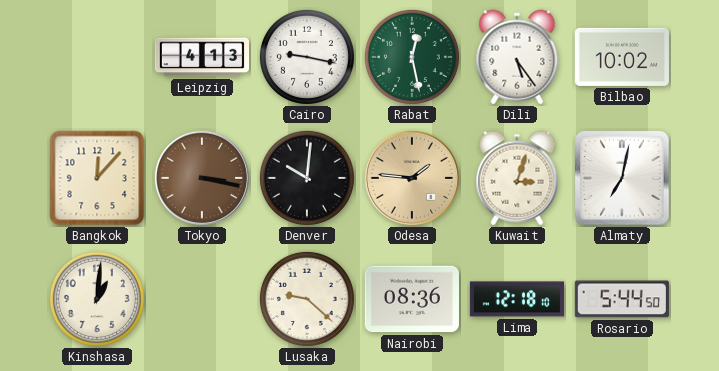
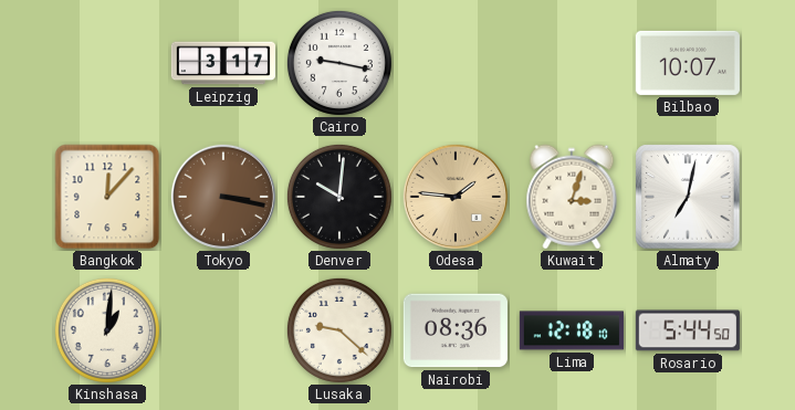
Leipzig: 4:13 -> 3:17
Rabat: 12:28 -> none
Dili: 5:24 -> none
Bilbao: 10:02 -> 10:07
